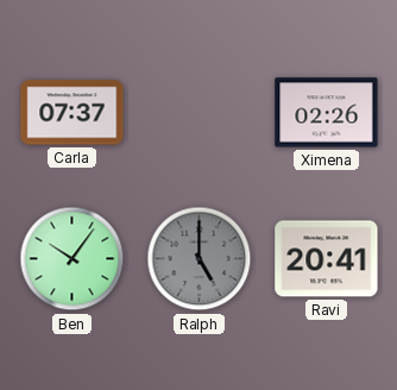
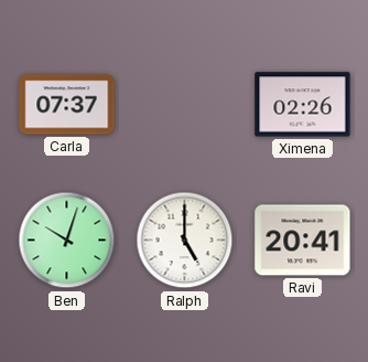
Ben: 10:06 -> 10:03
Ralph dial: grey -> white
